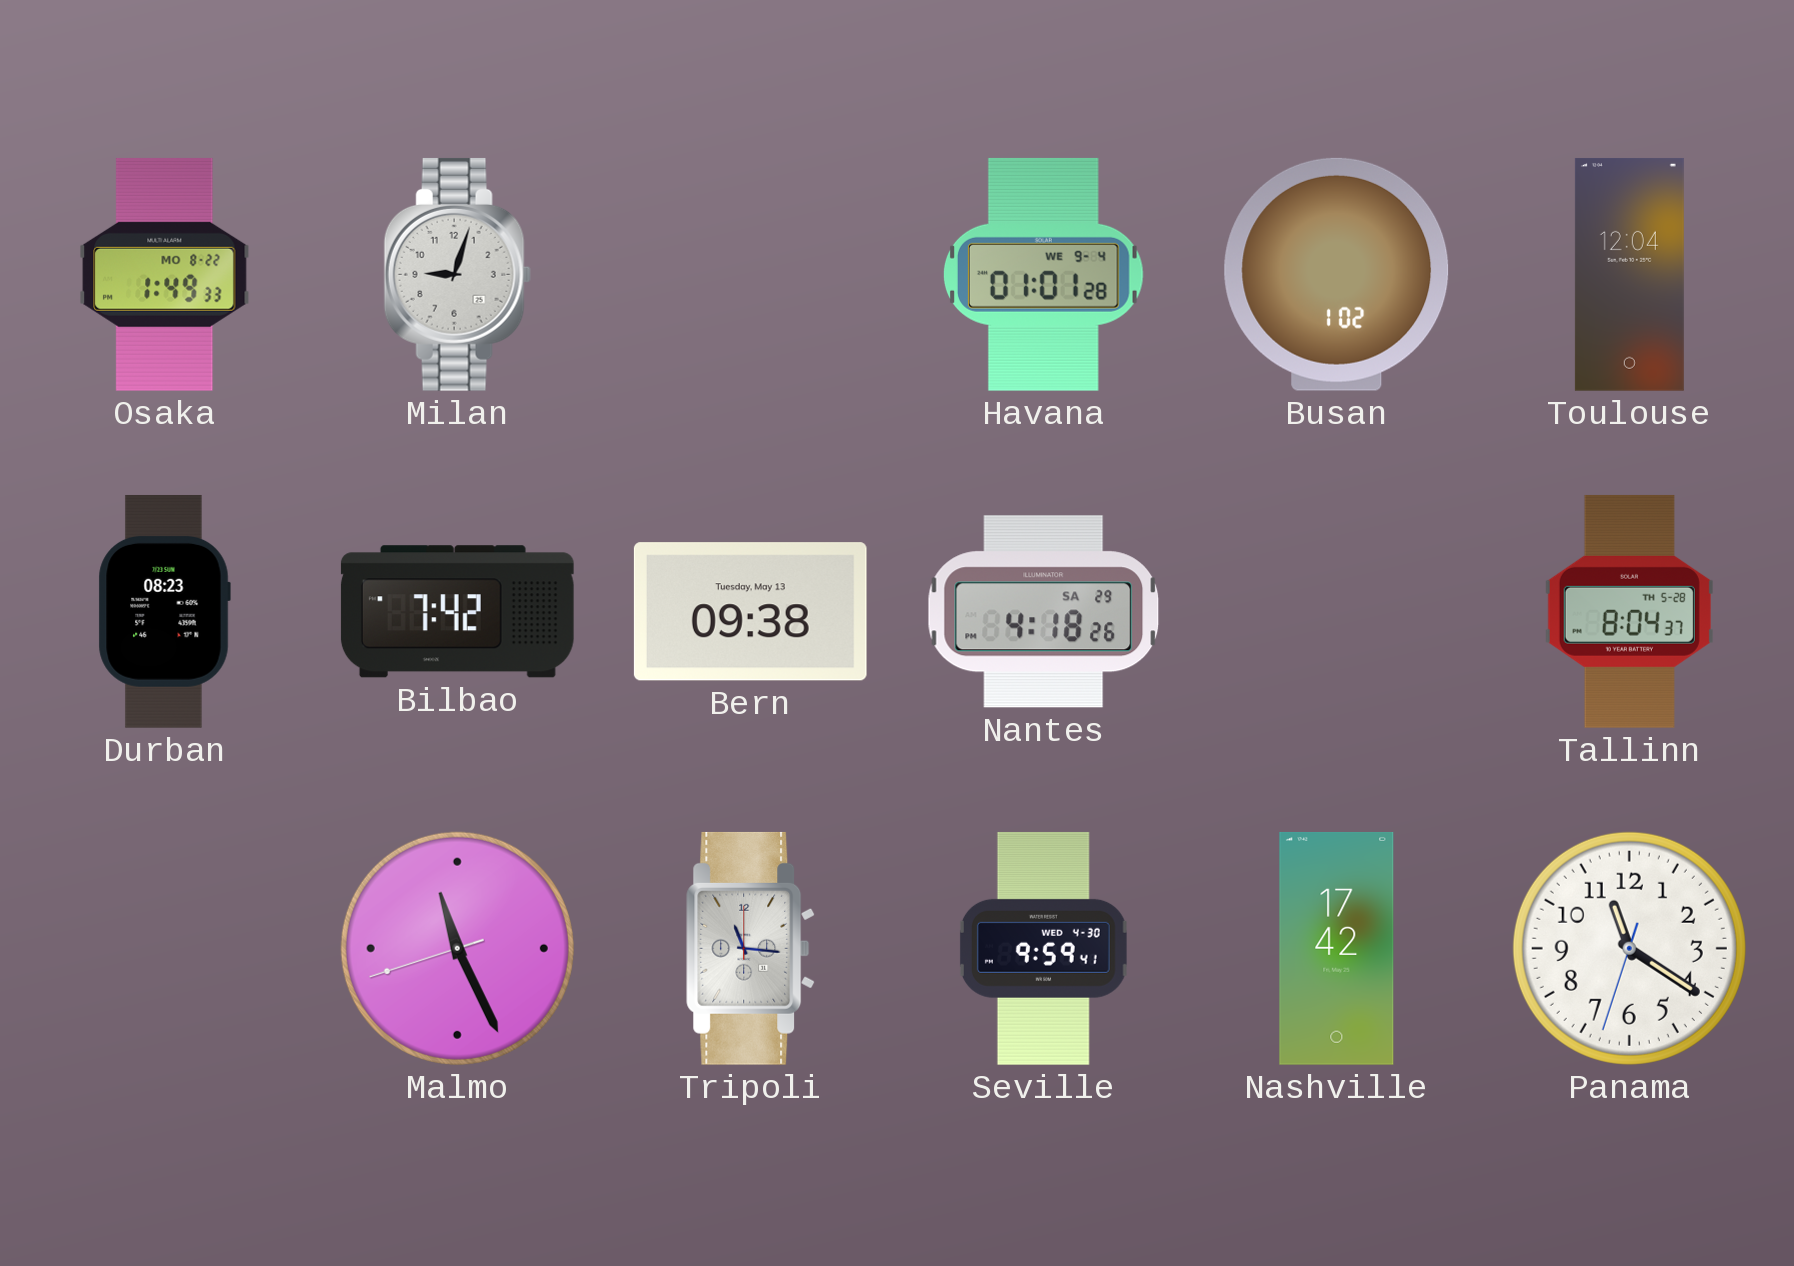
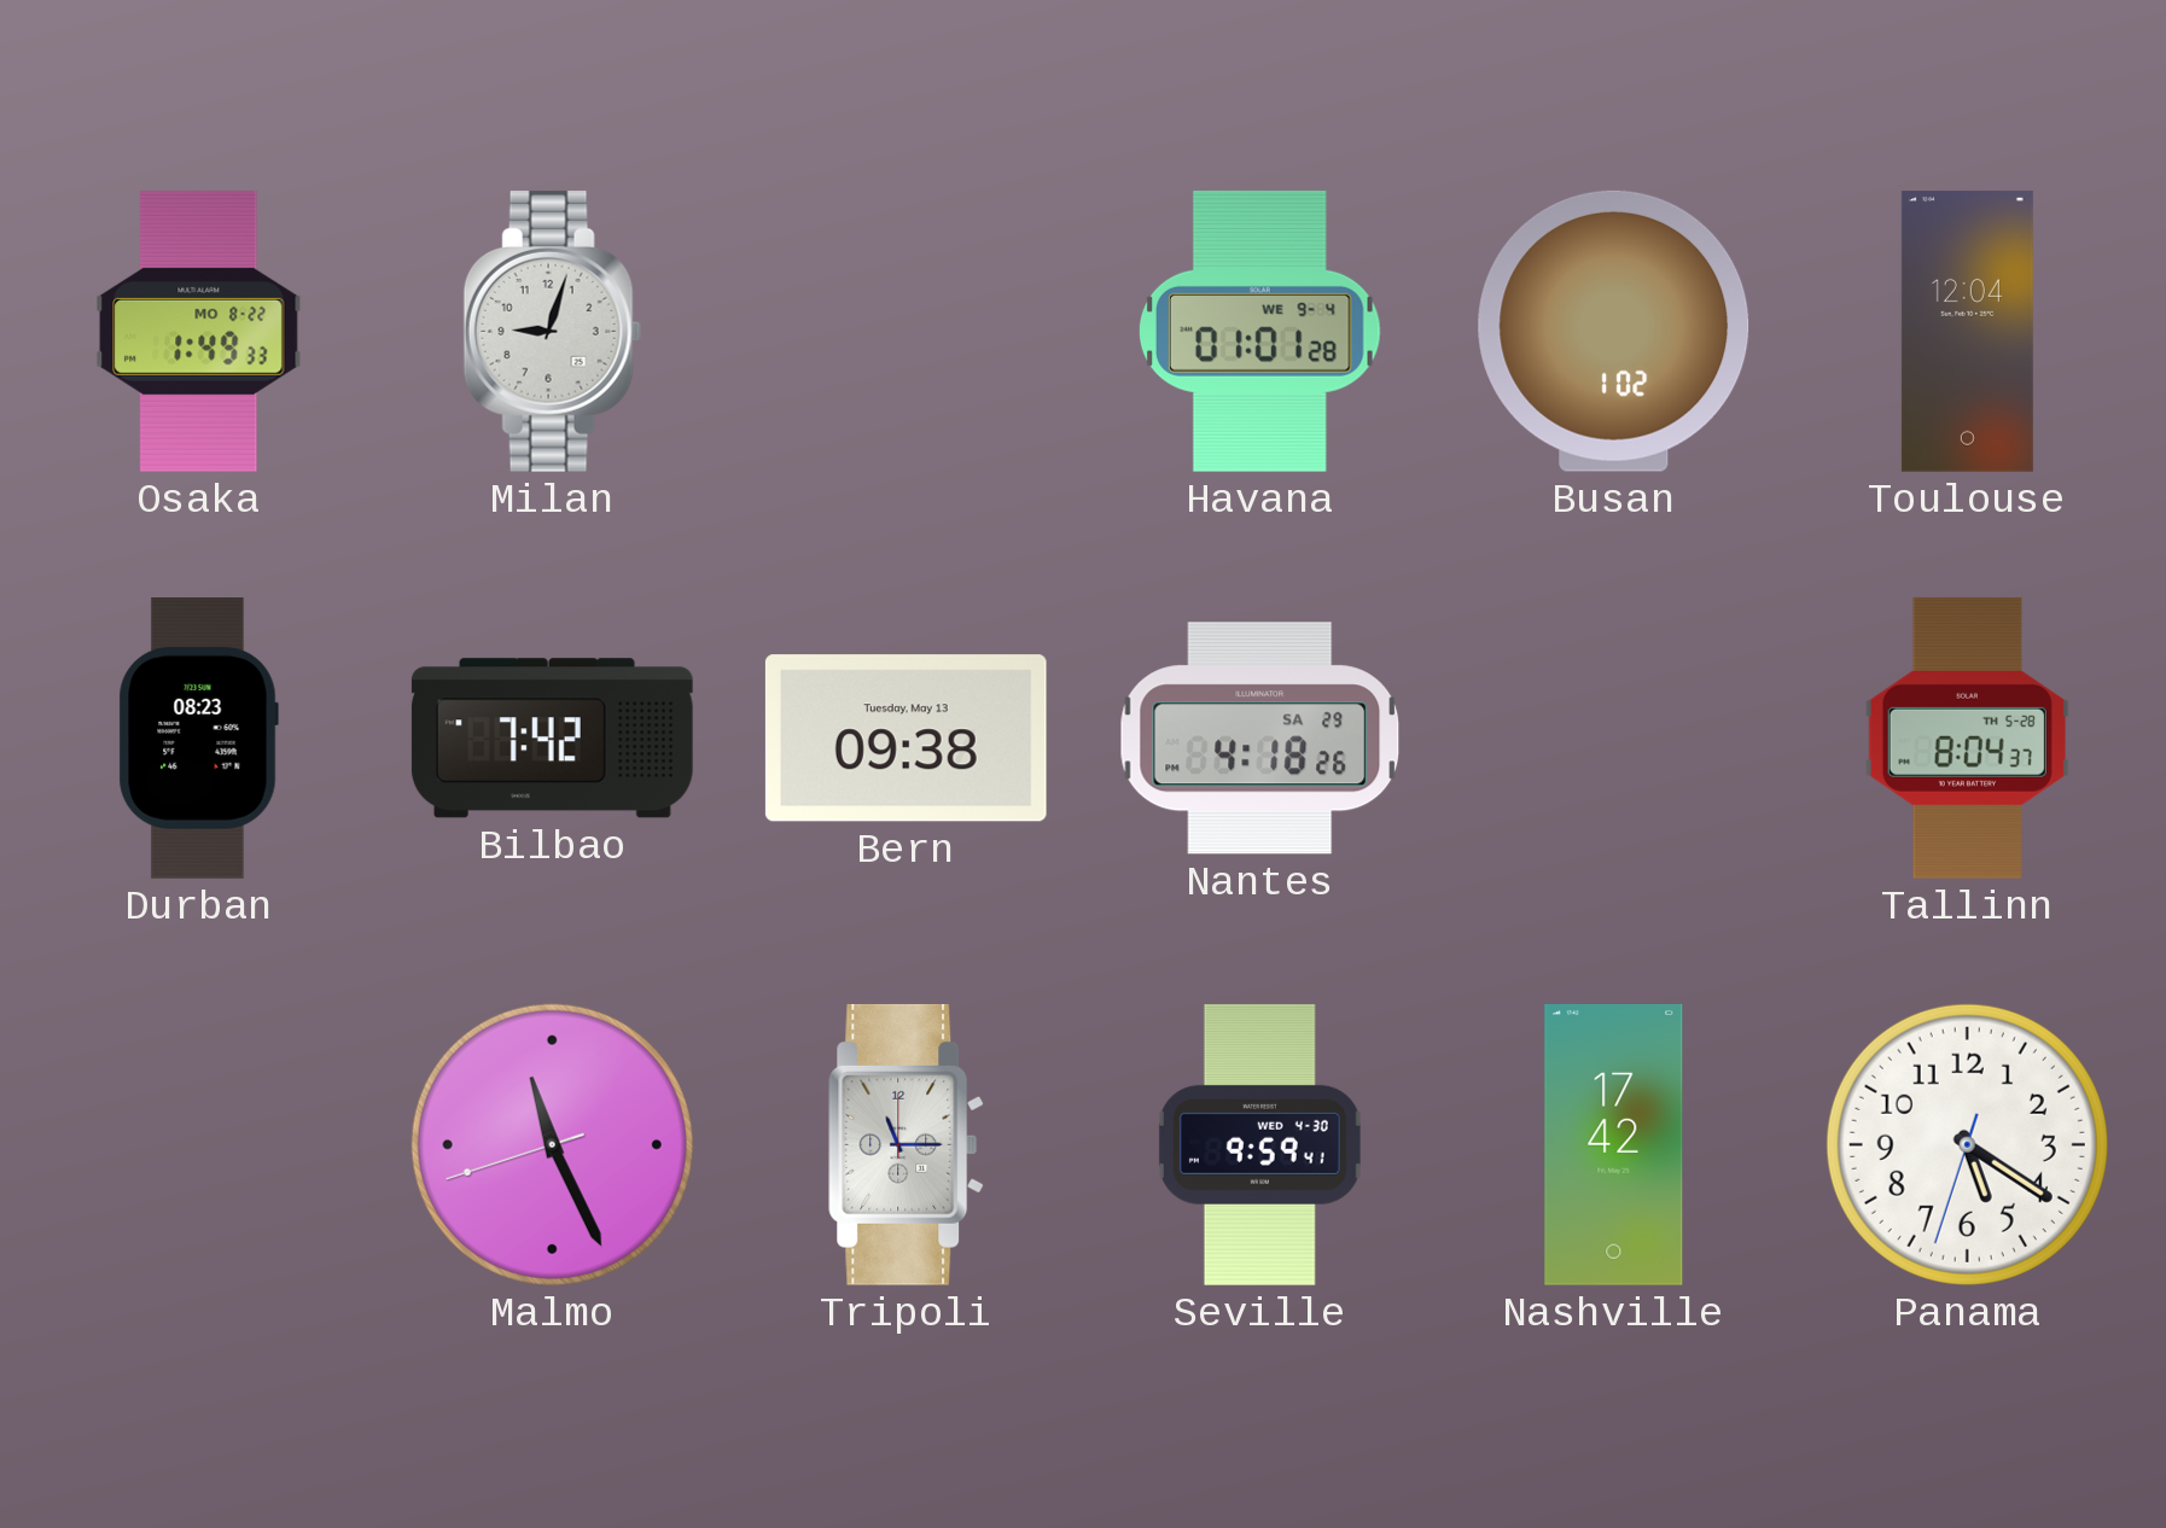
Tripoli: 11:16 -> 11:15
Panama: 11:20 -> 5:20
